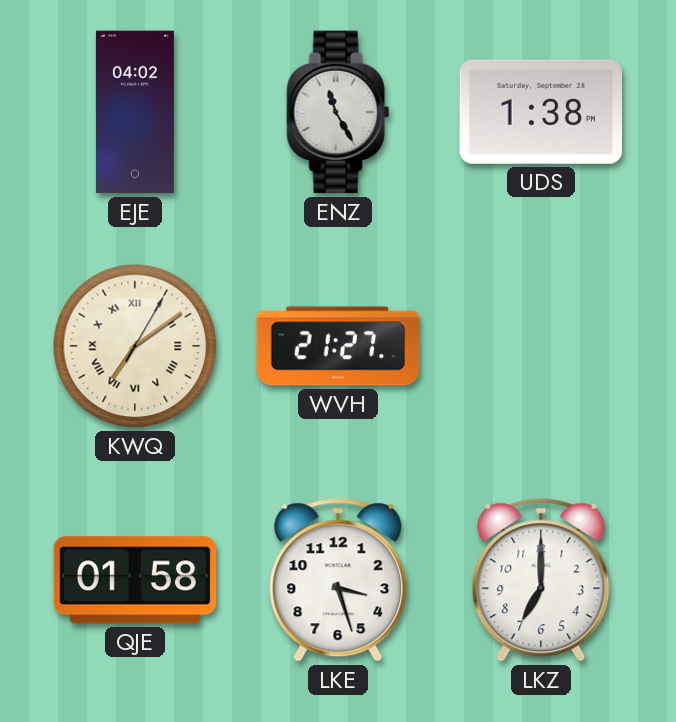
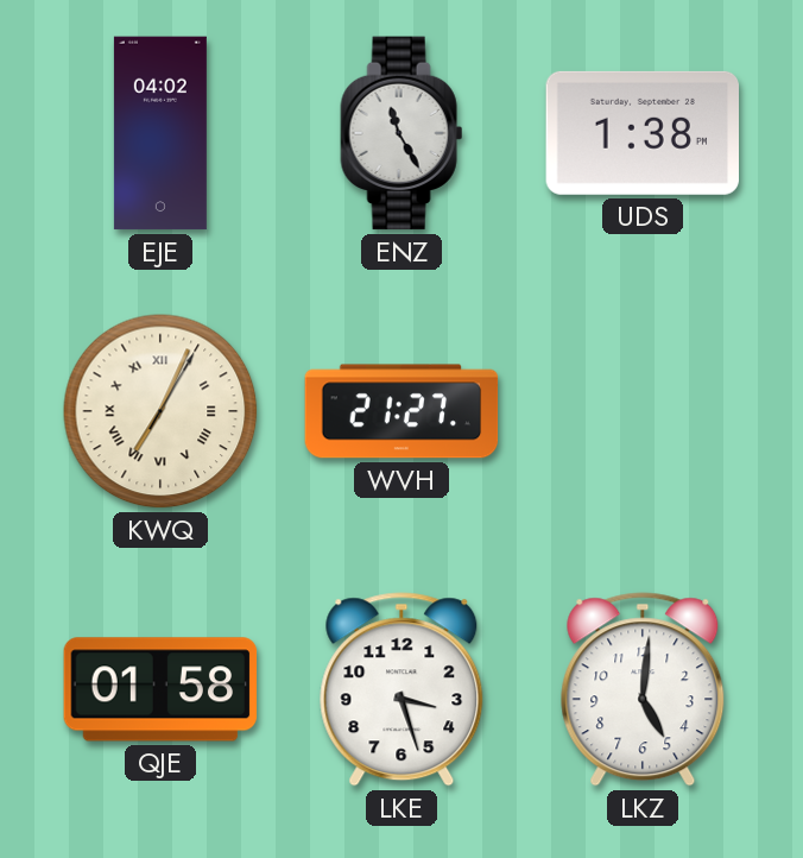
KWQ: 7:09 -> 7:04
LKZ: 7:00 -> 5:01
